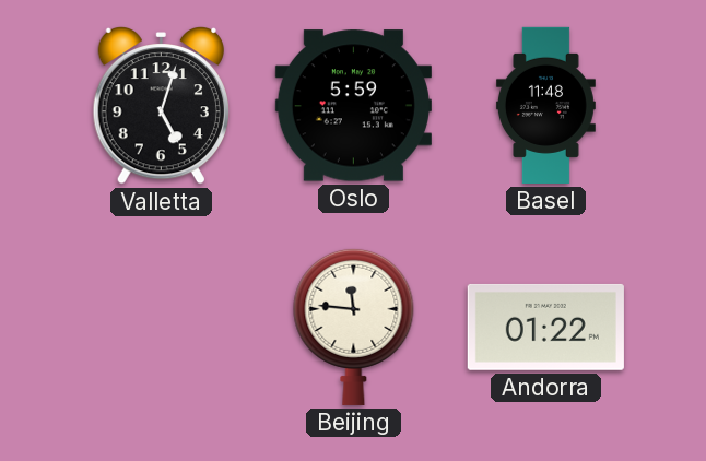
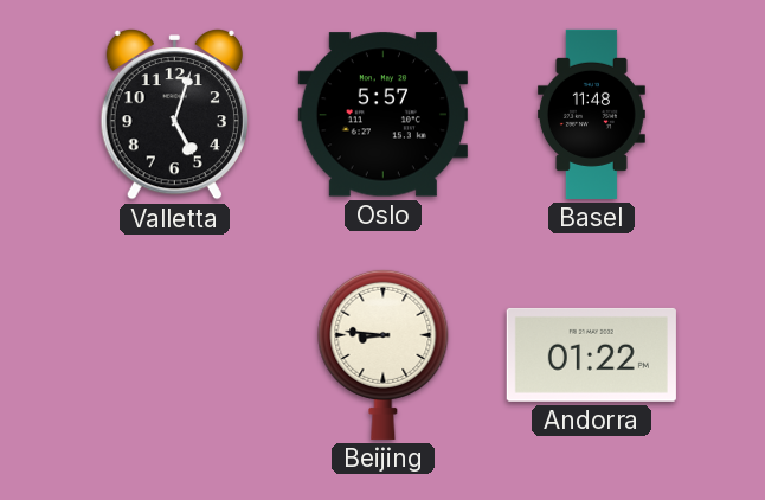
Oslo: 5:59 -> 5:57
Beijing: 11:46 -> 8:46
